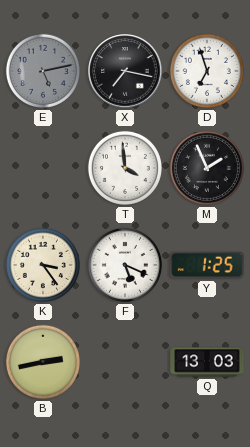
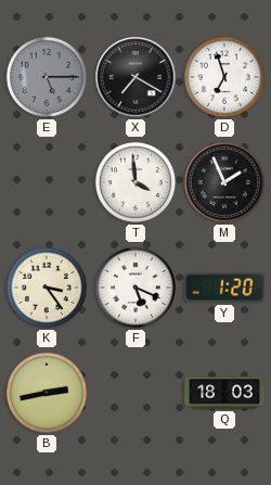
E: 5:13 -> 5:15
X: 7:17 -> 7:20
Y: 1:25 -> 1:20
Q: 13:03 -> 18:03
